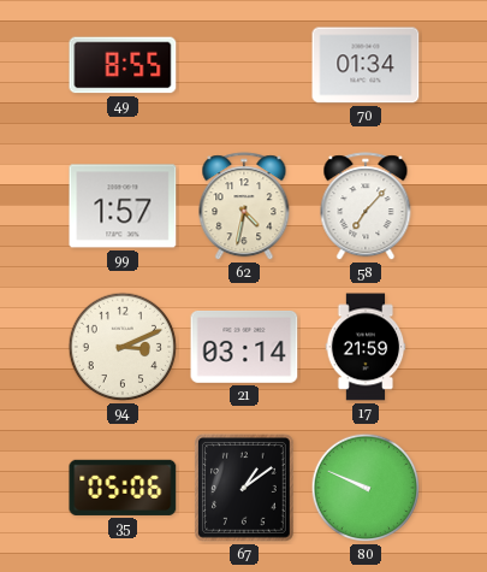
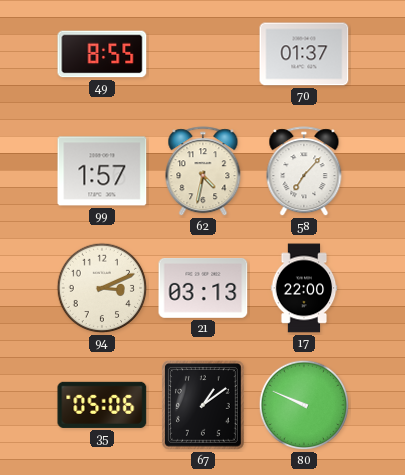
70: 01:34 -> 01:37
21: 03:14 -> 03:13
17: 21:59 -> 22:00
